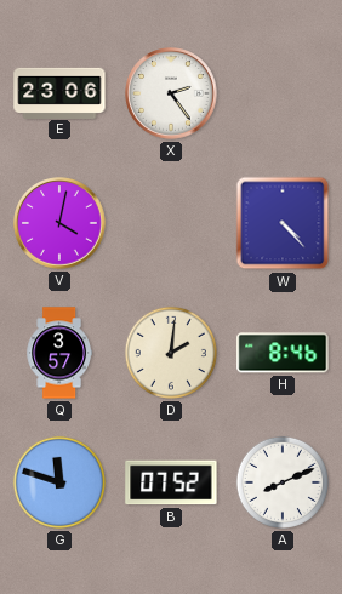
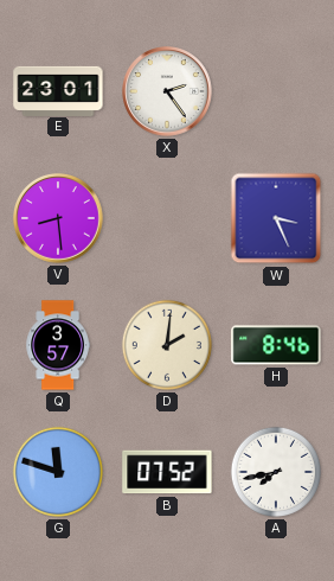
E: 23:06 -> 23:01
V: 4:02 -> 8:29
W: 4:23 -> 3:26
A: 8:11 -> 7:43
